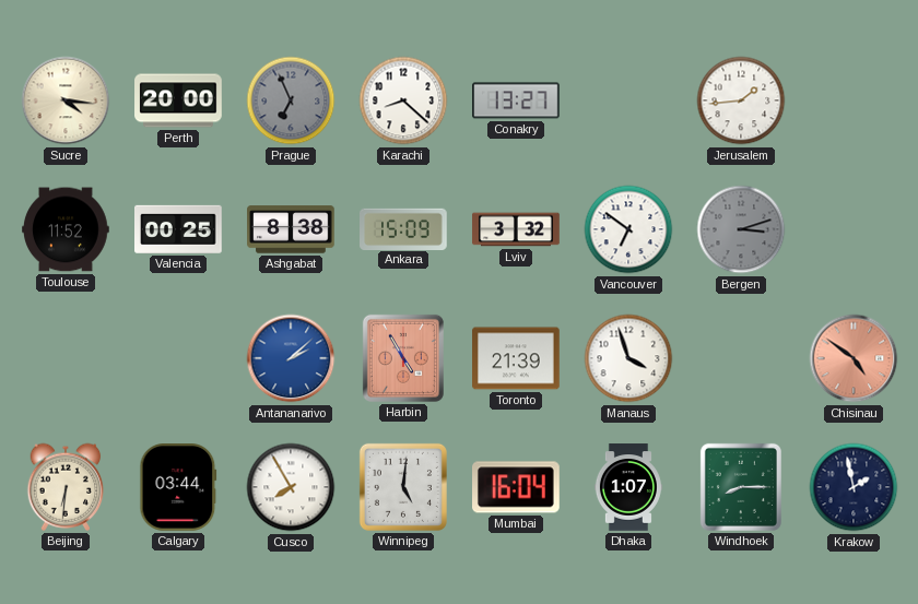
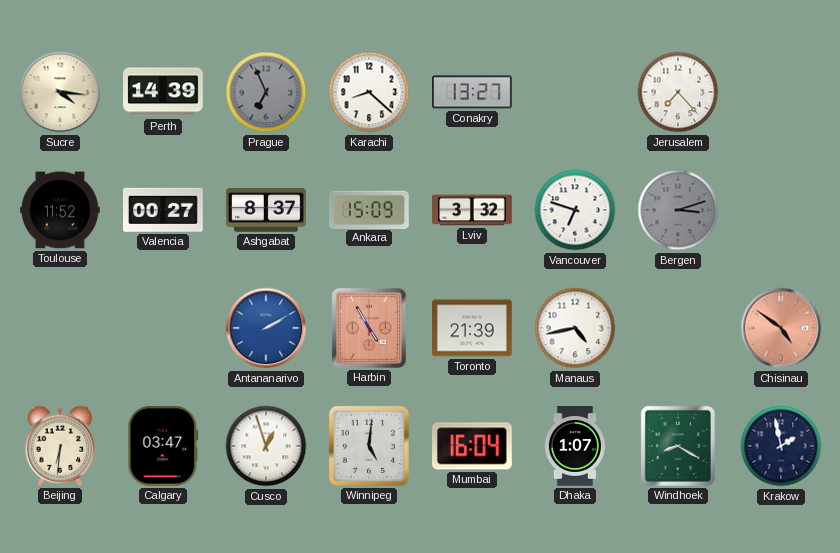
Perth: 20:00 -> 14:39
Jerusalem: 1:44 -> 7:23
Valencia: 00:25 -> 00:27
Ashgabat: 8:38 -> 8:37
Vancouver: 6:51 -> 6:48
Antananarivo: 2:08 -> 2:10
Manaus: 3:57 -> 4:43
Calgary: 03:44 -> 03:47
Cusco: 7:55 -> 12:57
Windhoek: 8:15 -> 8:20
